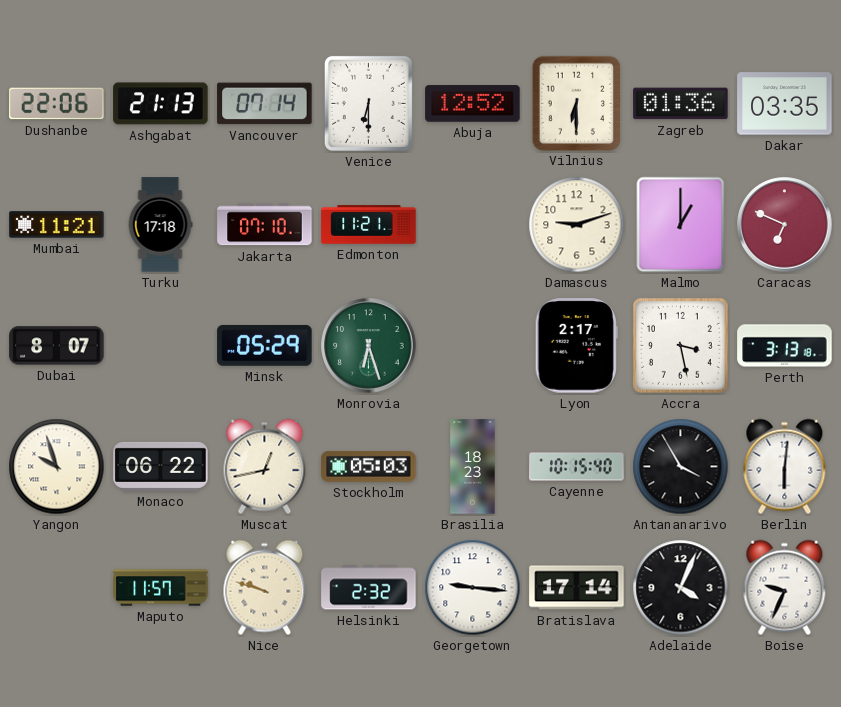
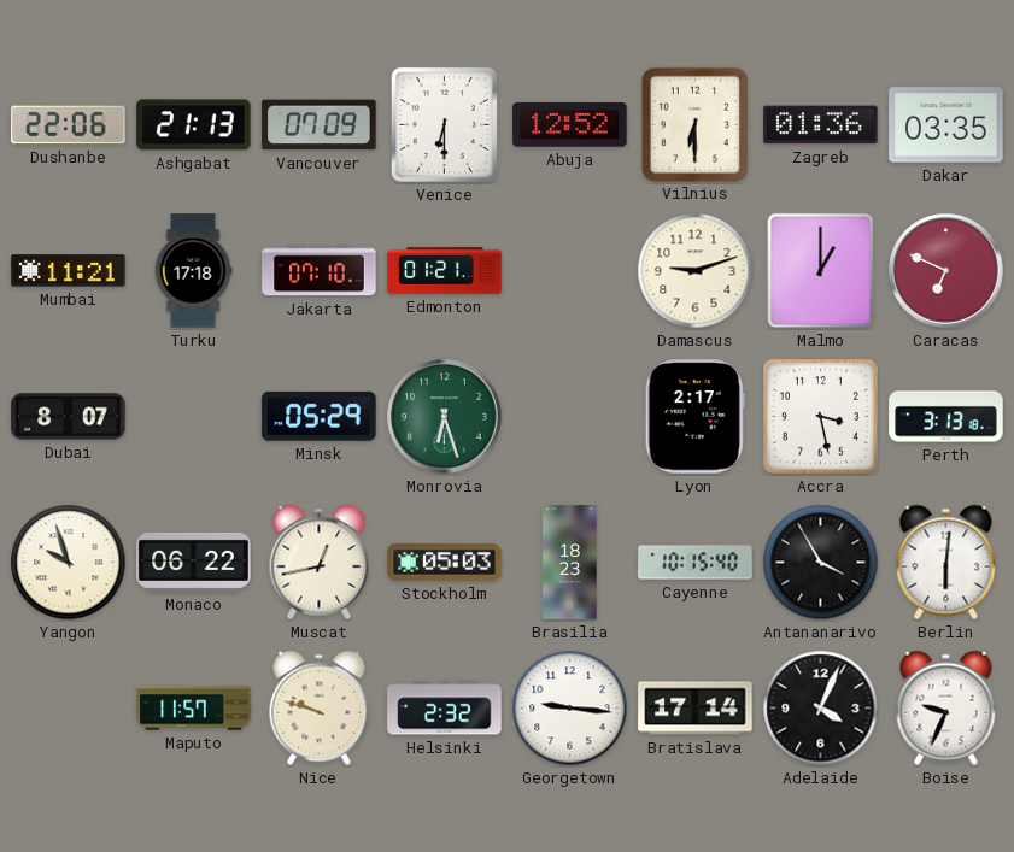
Vancouver: 07:14 -> 07:09
Edmonton: 11:21 -> 01:21
